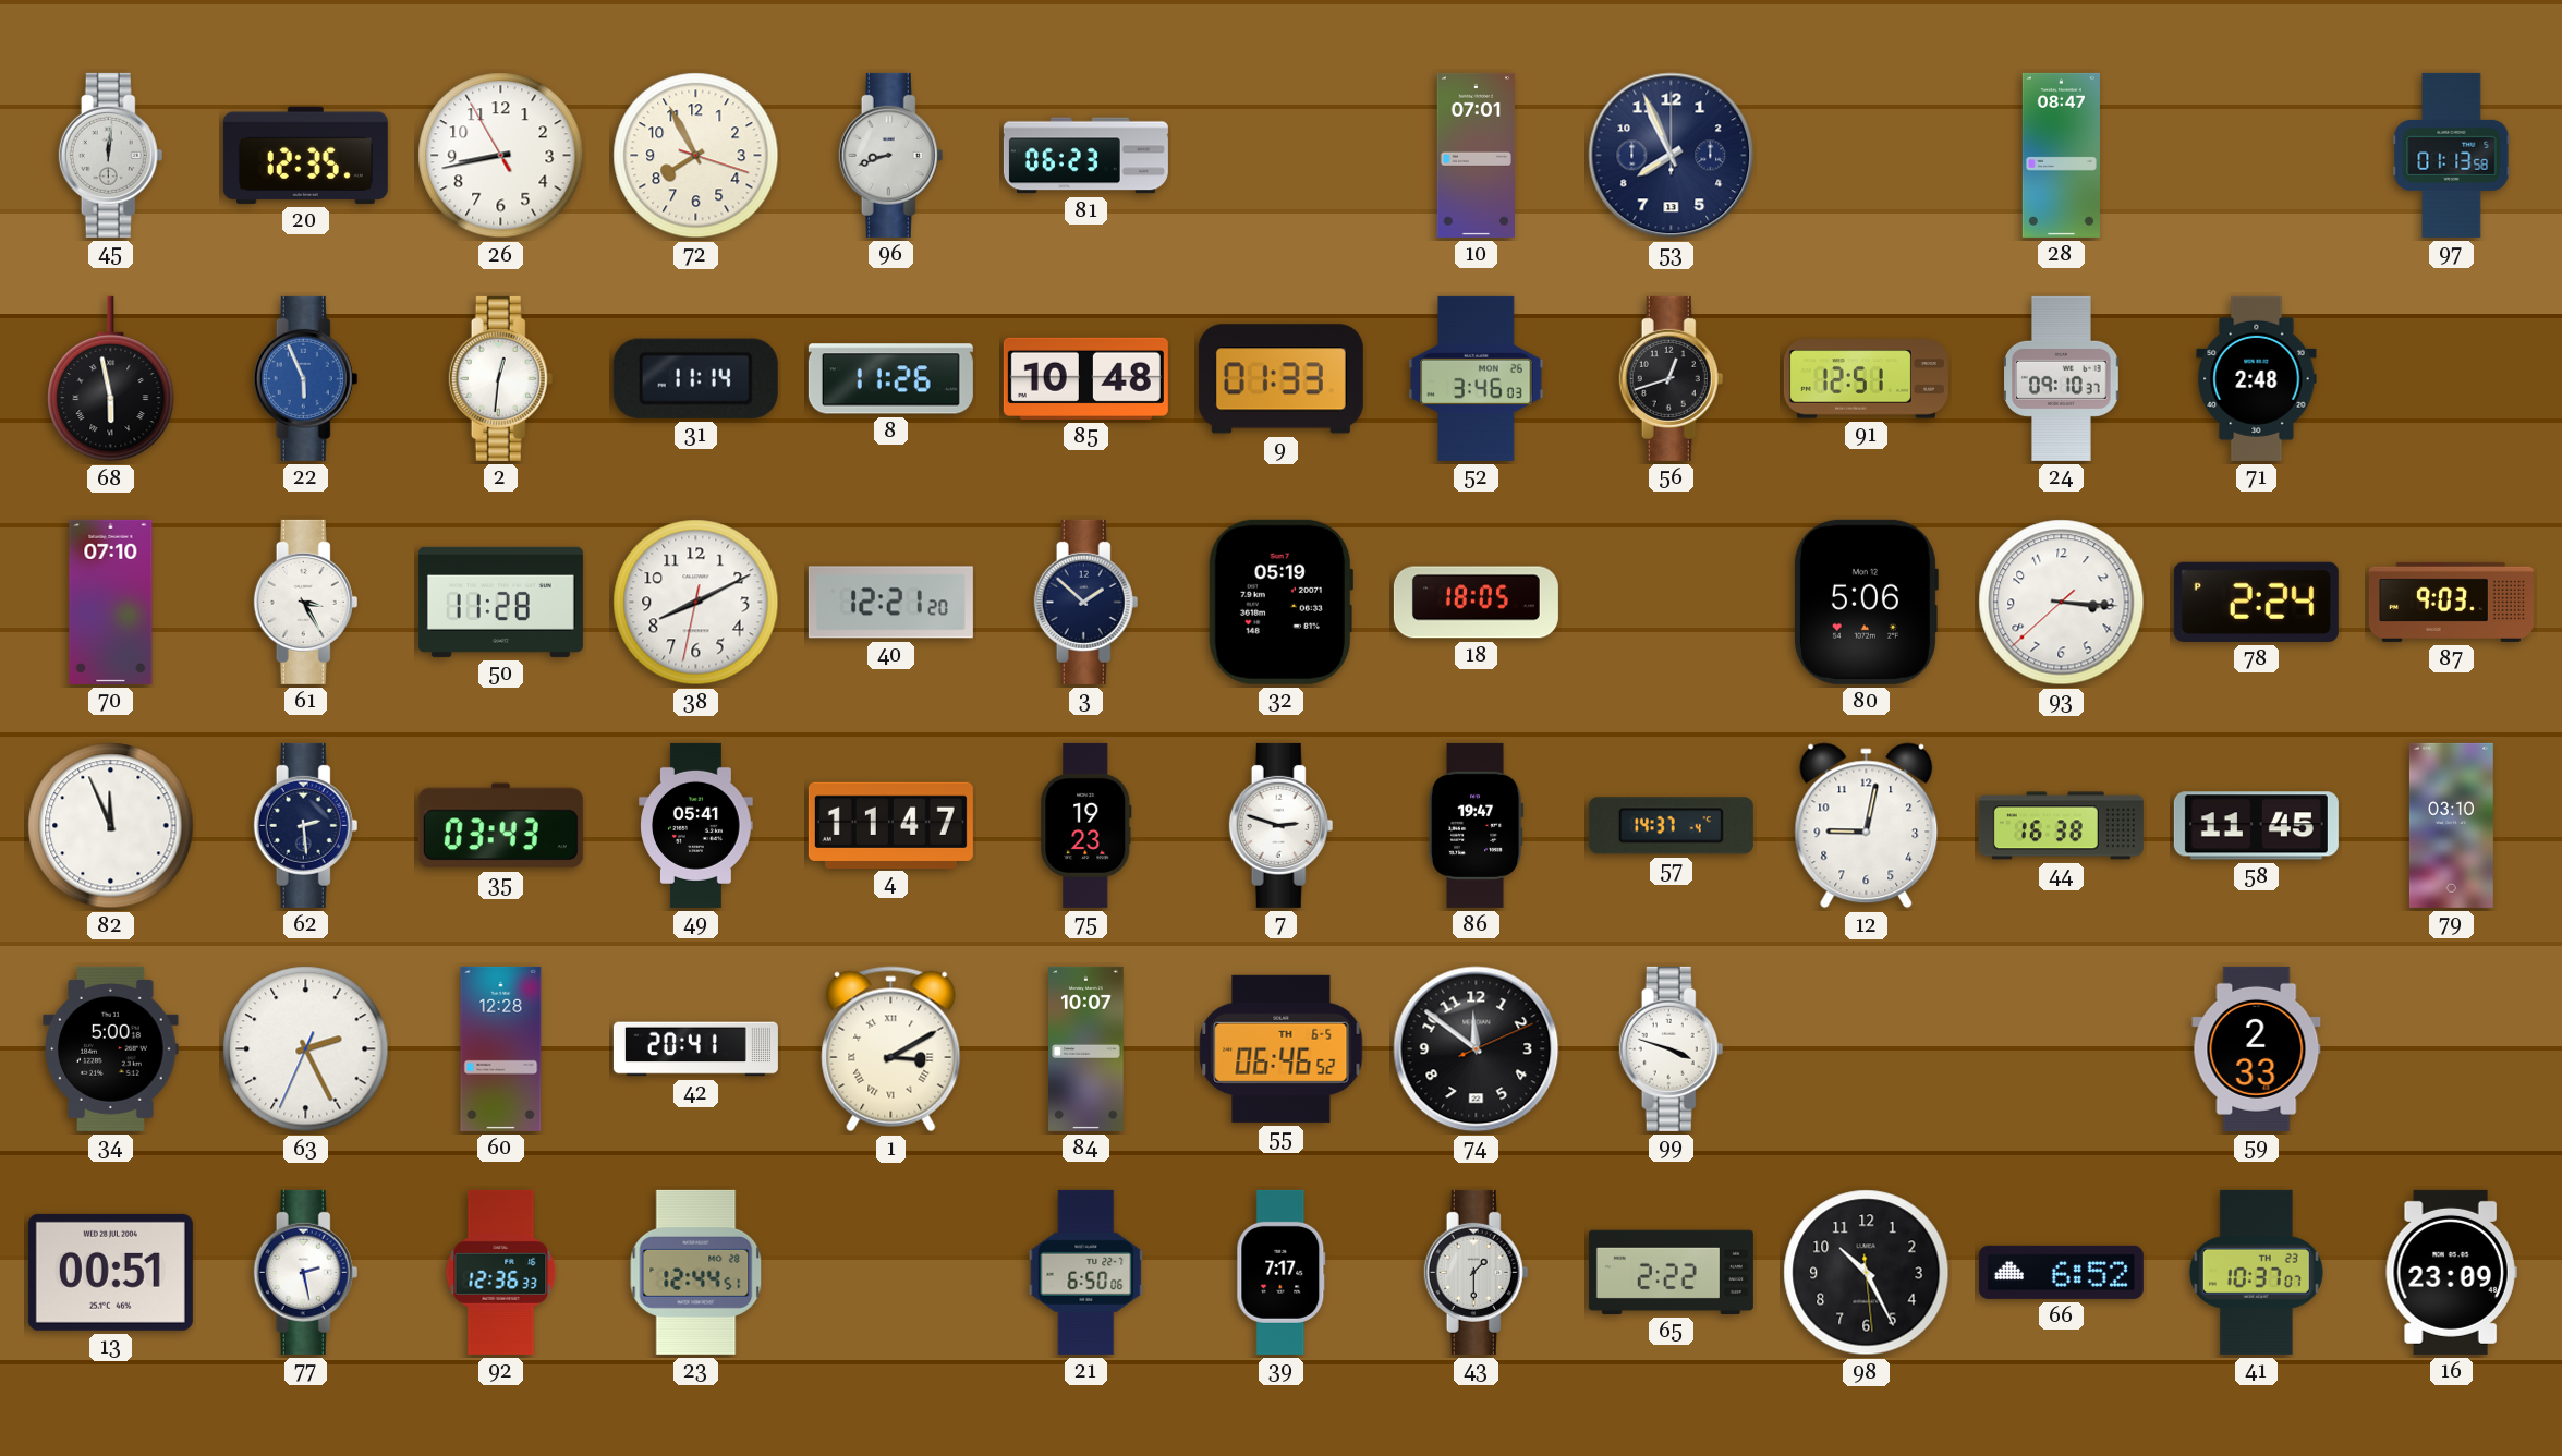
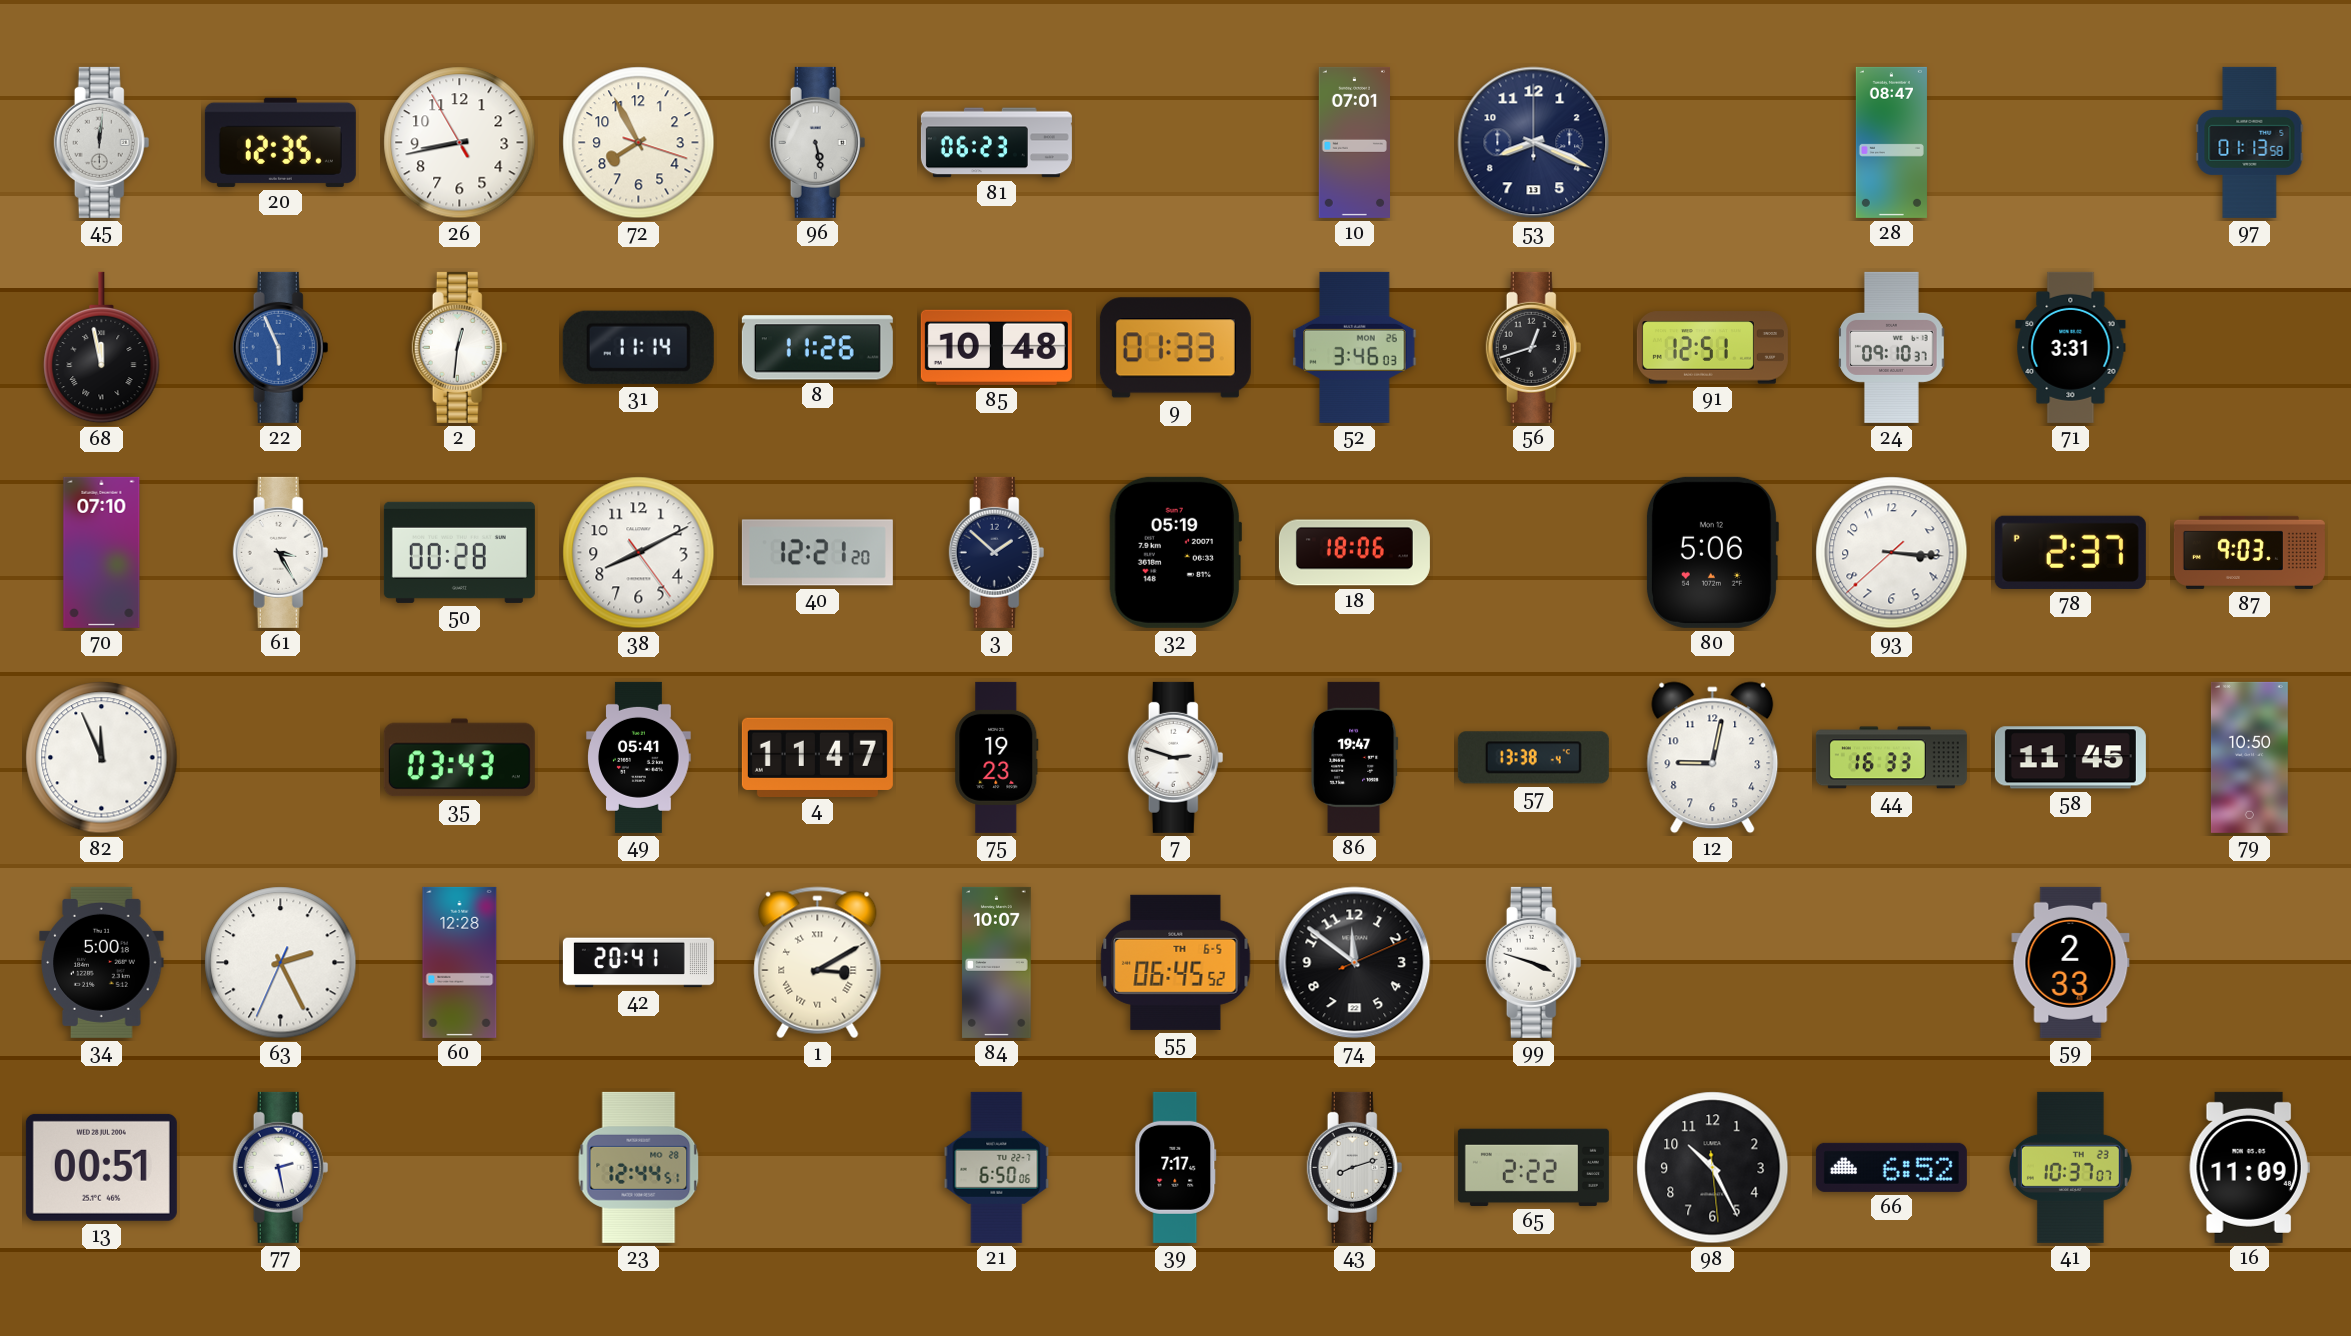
96: 8:42 -> 5:28
53: 7:56 -> 8:19
68: 5:58 -> 11:58
71: 2:48 -> 3:31
50: 11:28 -> 00:28
38: 8:10:32 -> 8:10:24
18: 18:05 -> 18:06
78: 2:24 -> 2:37
62: 2:29 -> none
57: 14:37 -> 13:38
44: 16:38 -> 16:33
79: 03:10 -> 10:50
55: 06:46 -> 06:45
92: 12:36 -> none
43: 1:30 -> 8:12
16: 23:09 -> 11:09
